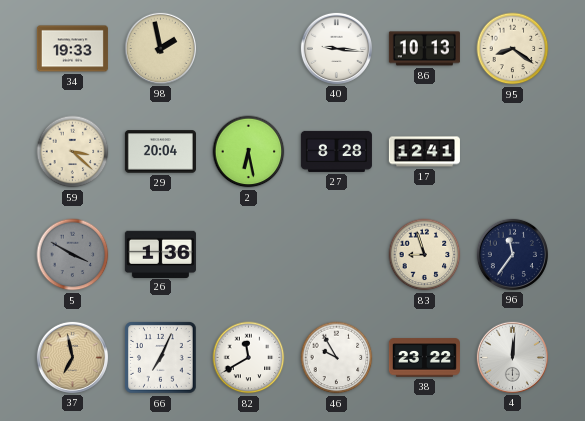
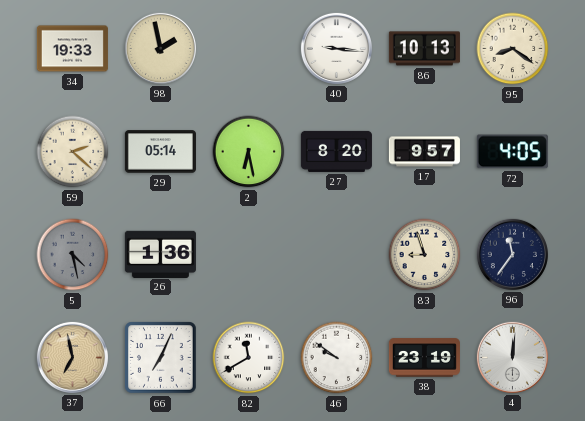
59: 3:22 -> 2:22
29: 20:04 -> 05:14
27: 8:28 -> 8:20
17: 12:41 -> 9:57
72: none -> 4:05
5: 3:50 -> 4:28
46: 9:55 -> 9:51
38: 23:22 -> 23:19
